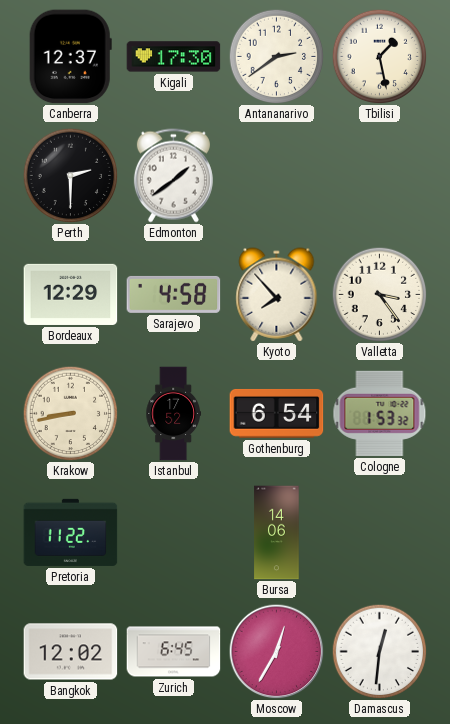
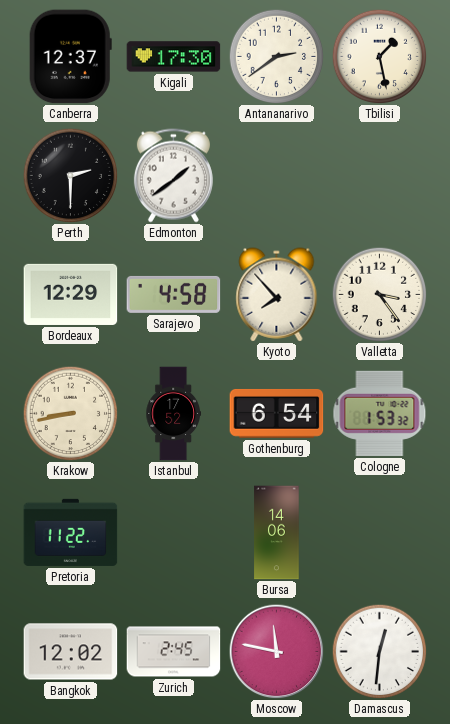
Zurich: 6:45 -> 2:45
Moscow: 12:35 -> 11:47
